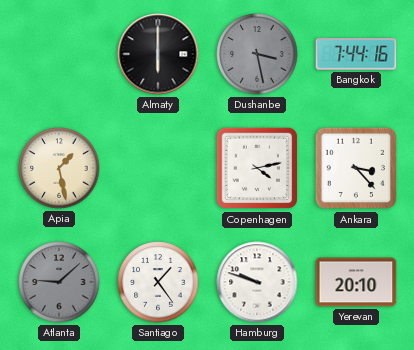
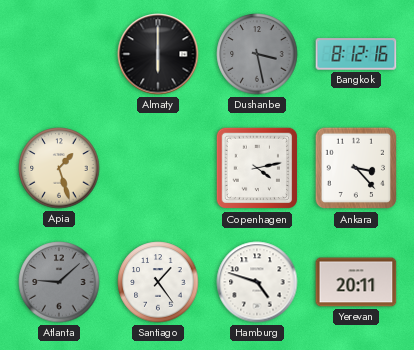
Bangkok: 7:44 -> 8:12
Apia: 1:28 -> 1:27
Hamburg: 9:48 -> 4:48
Yerevan: 20:10 -> 20:11
